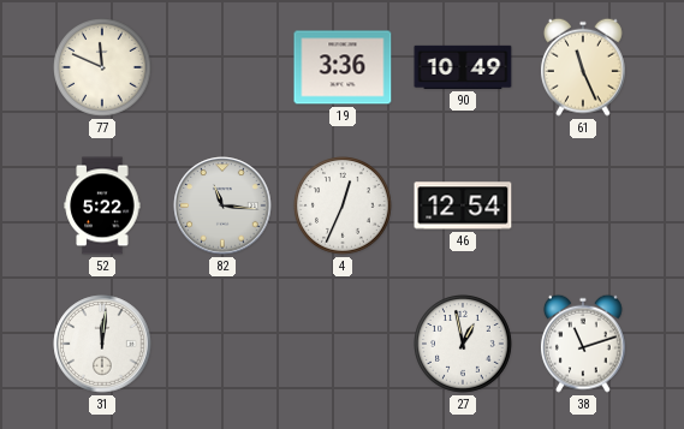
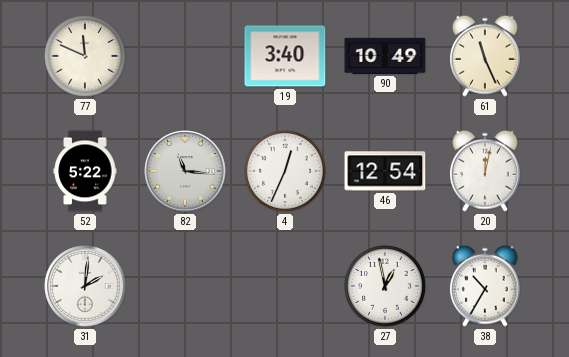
19: 3:36 -> 3:40
20: none -> 12:02
31: 12:01 -> 2:01
38: 11:12 -> 10:35
